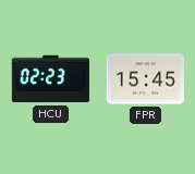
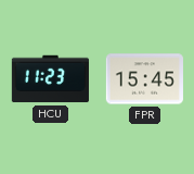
HCU: 02:23 -> 11:23
